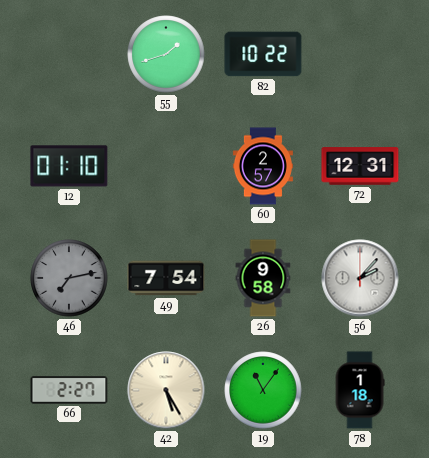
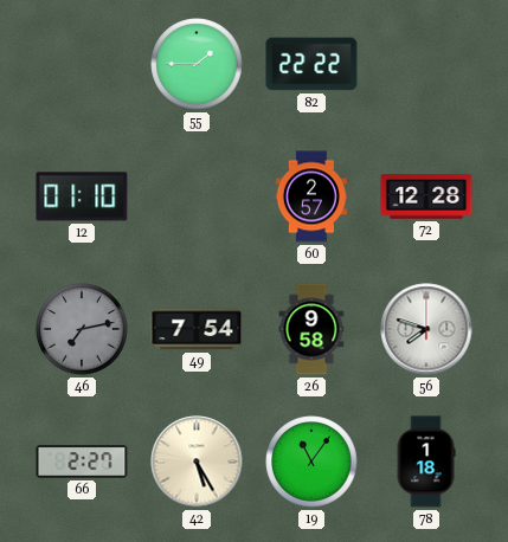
55: 1:42 -> 1:45
82: 10:22 -> 22:22
72: 12:31 -> 12:28
56: 2:07 -> 7:48
